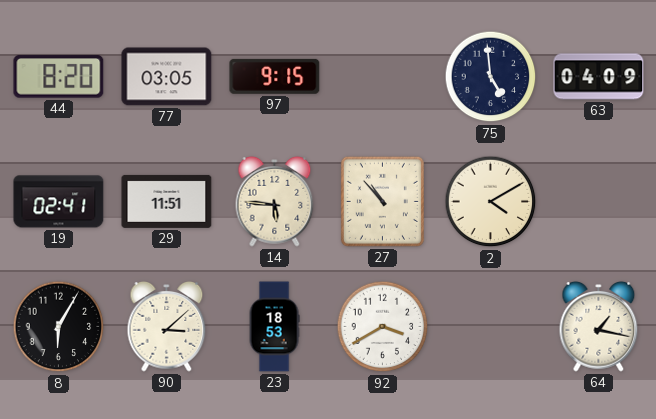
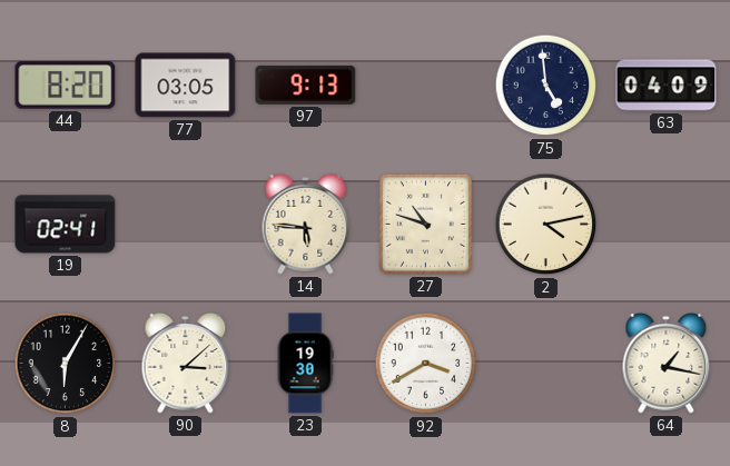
97: 9:15 -> 9:13
29: 11:51 -> none
27: 10:53 -> 10:48
2: 4:10 -> 4:13
23: 18:53 -> 19:30
